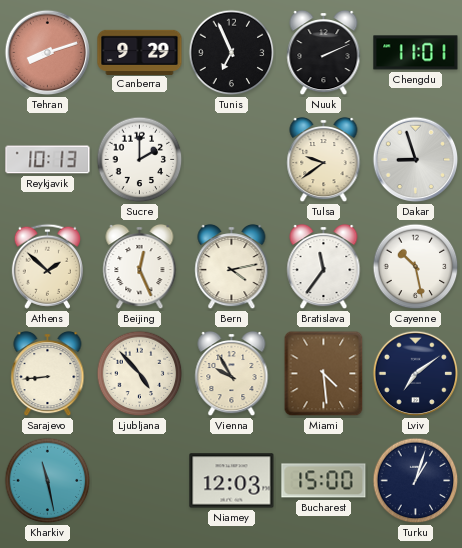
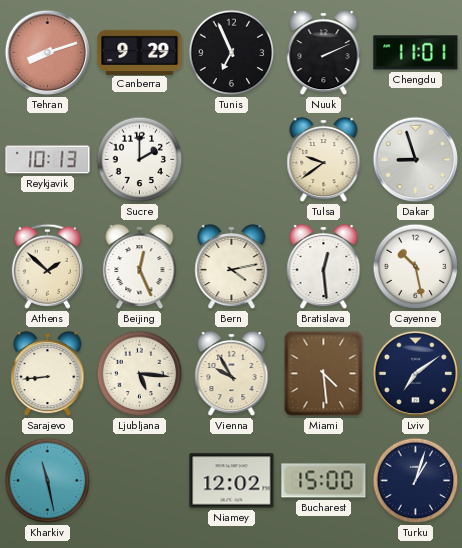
Bratislava: 11:36 -> 12:29
Ljubljana: 4:53 -> 5:16
Niamey: 12:03 -> 12:02
